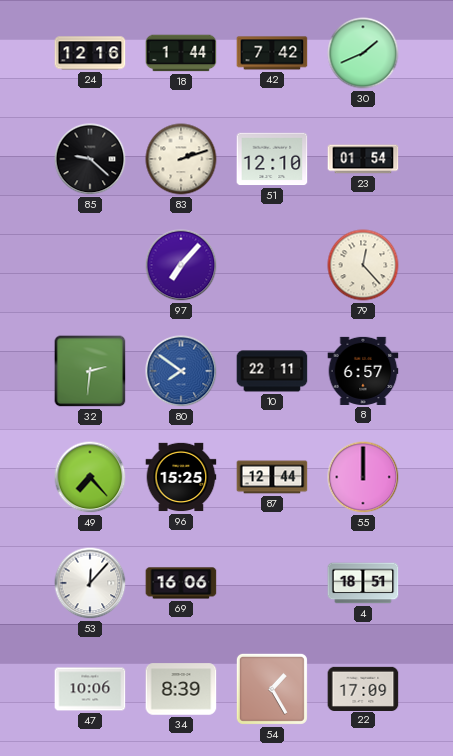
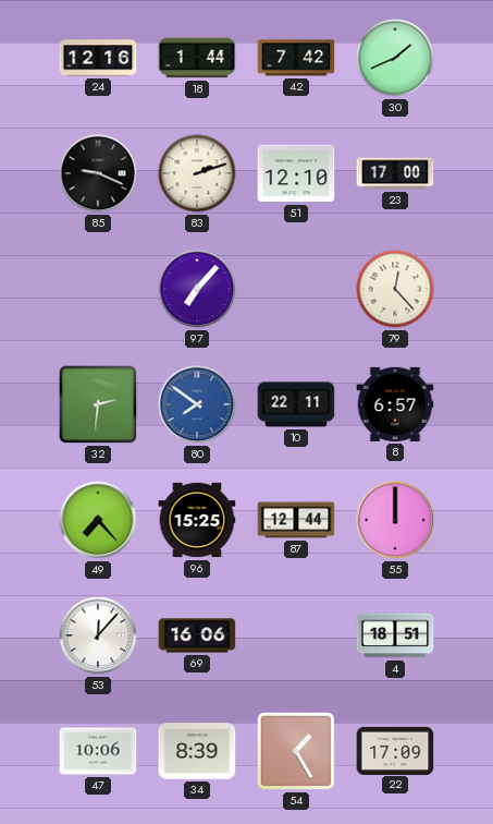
85: 9:22 -> 9:19
23: 01:54 -> 17:00
